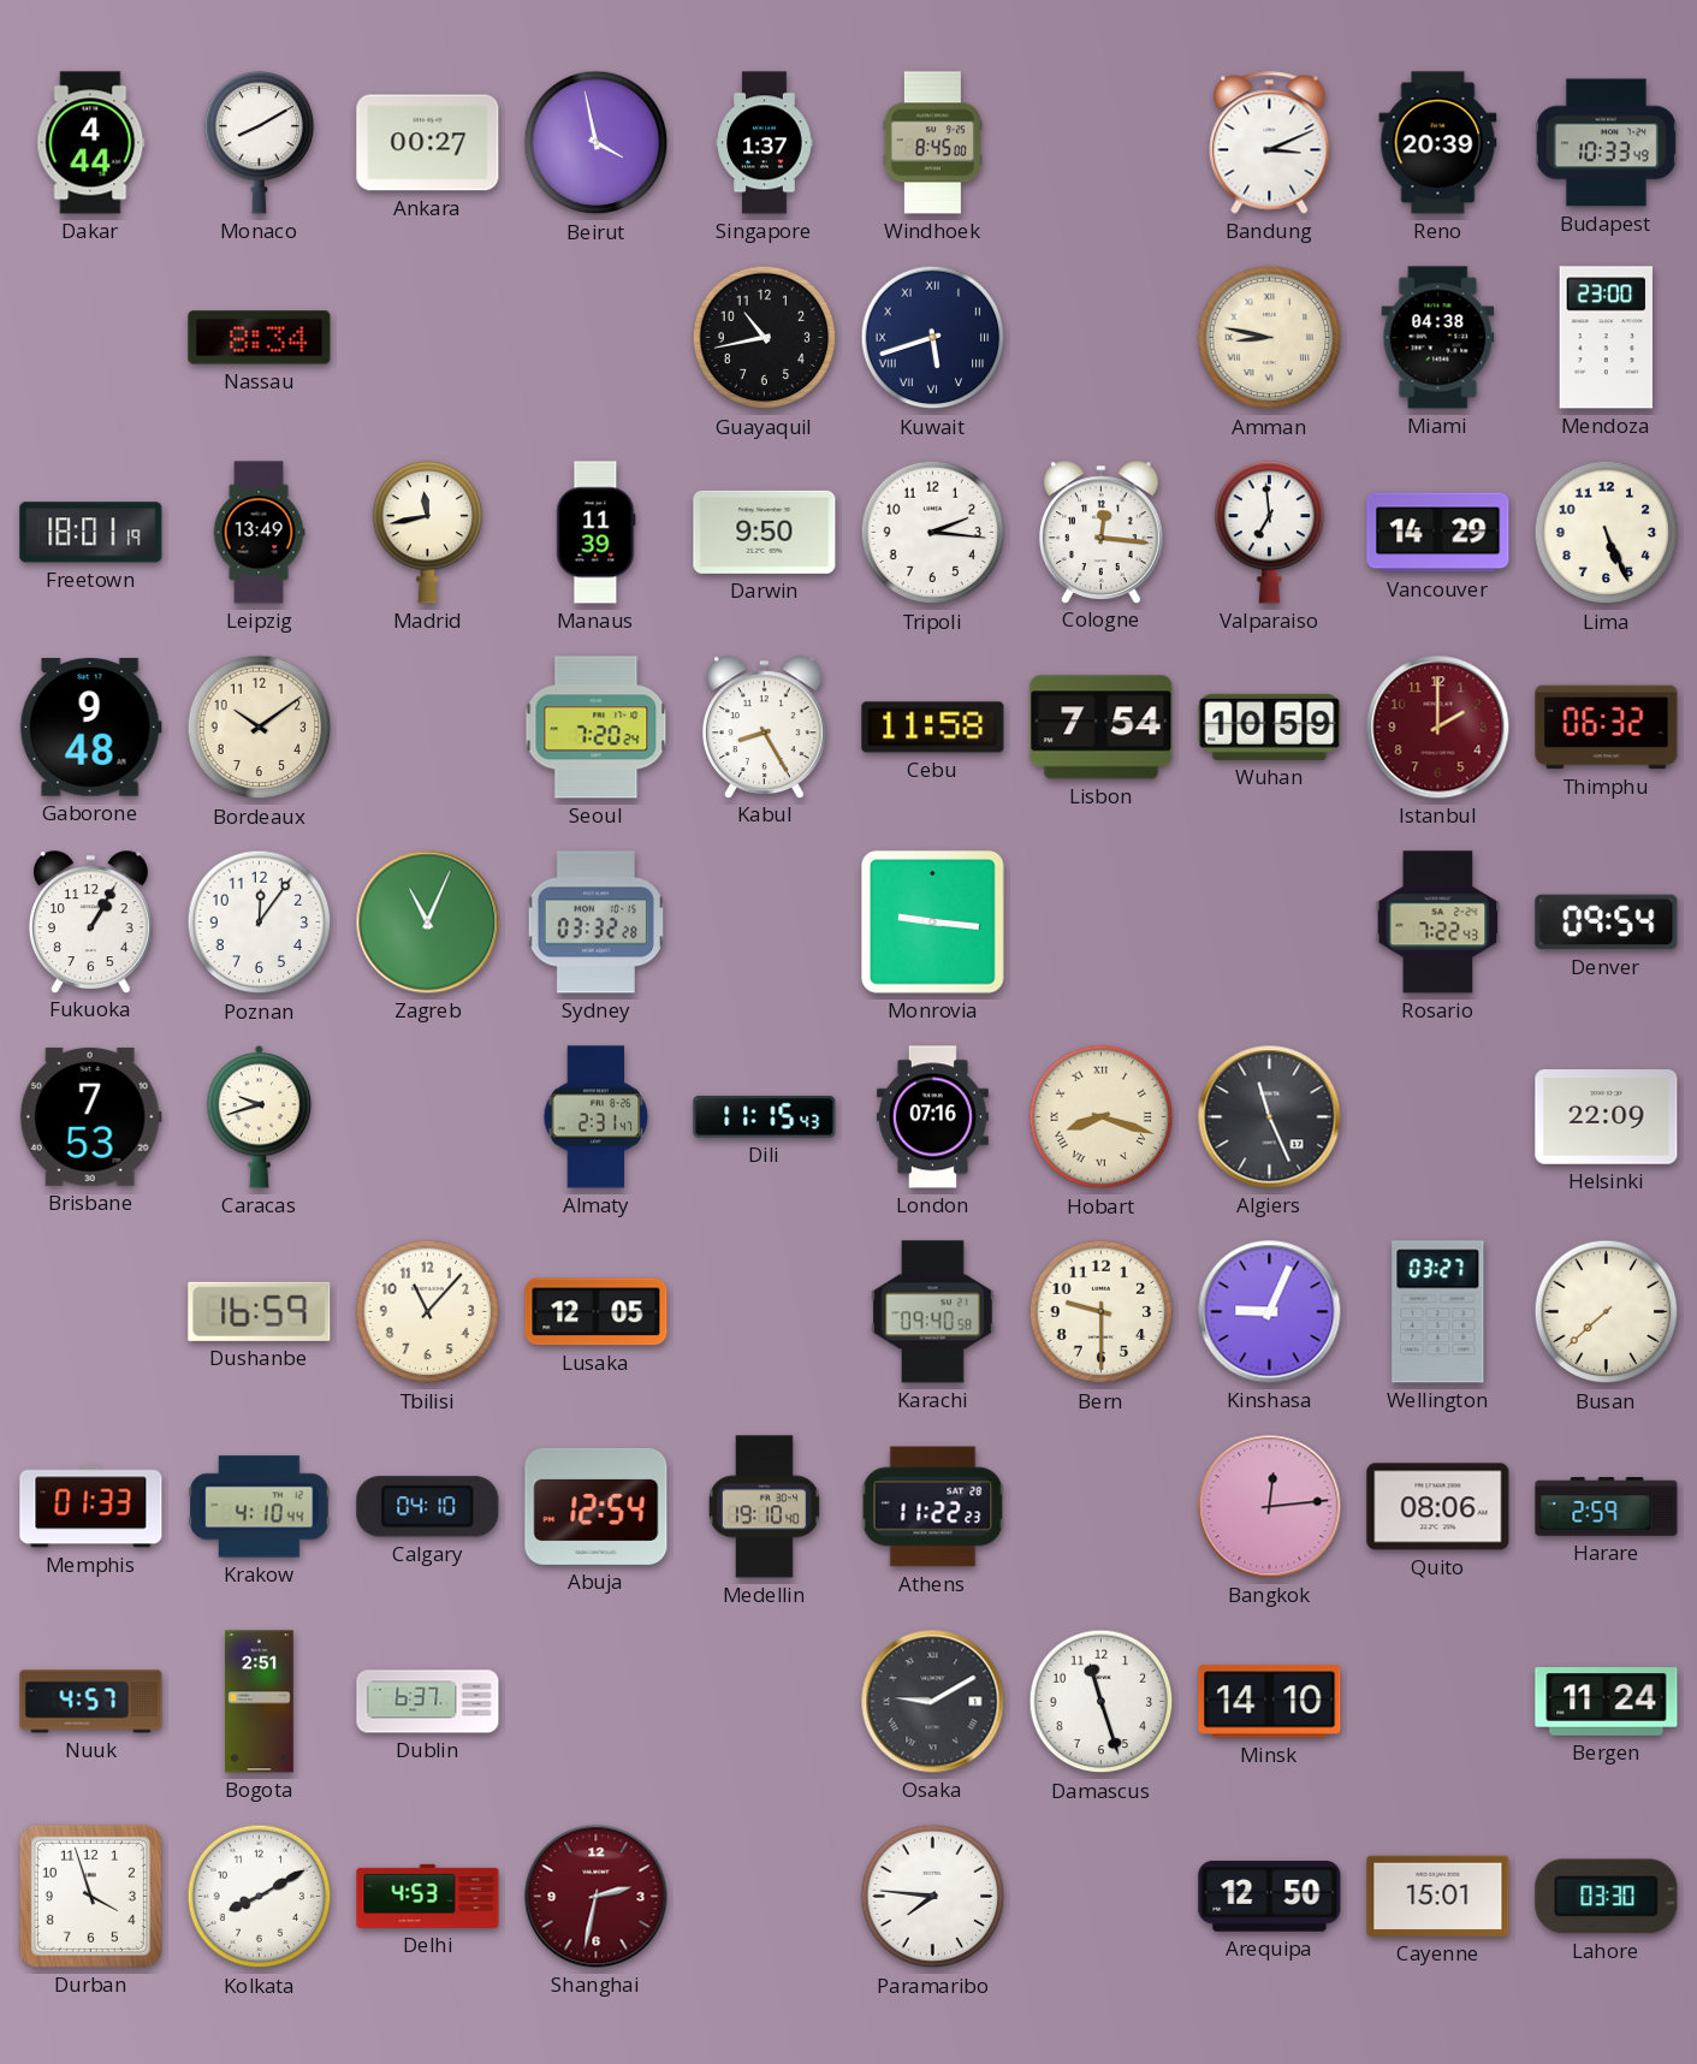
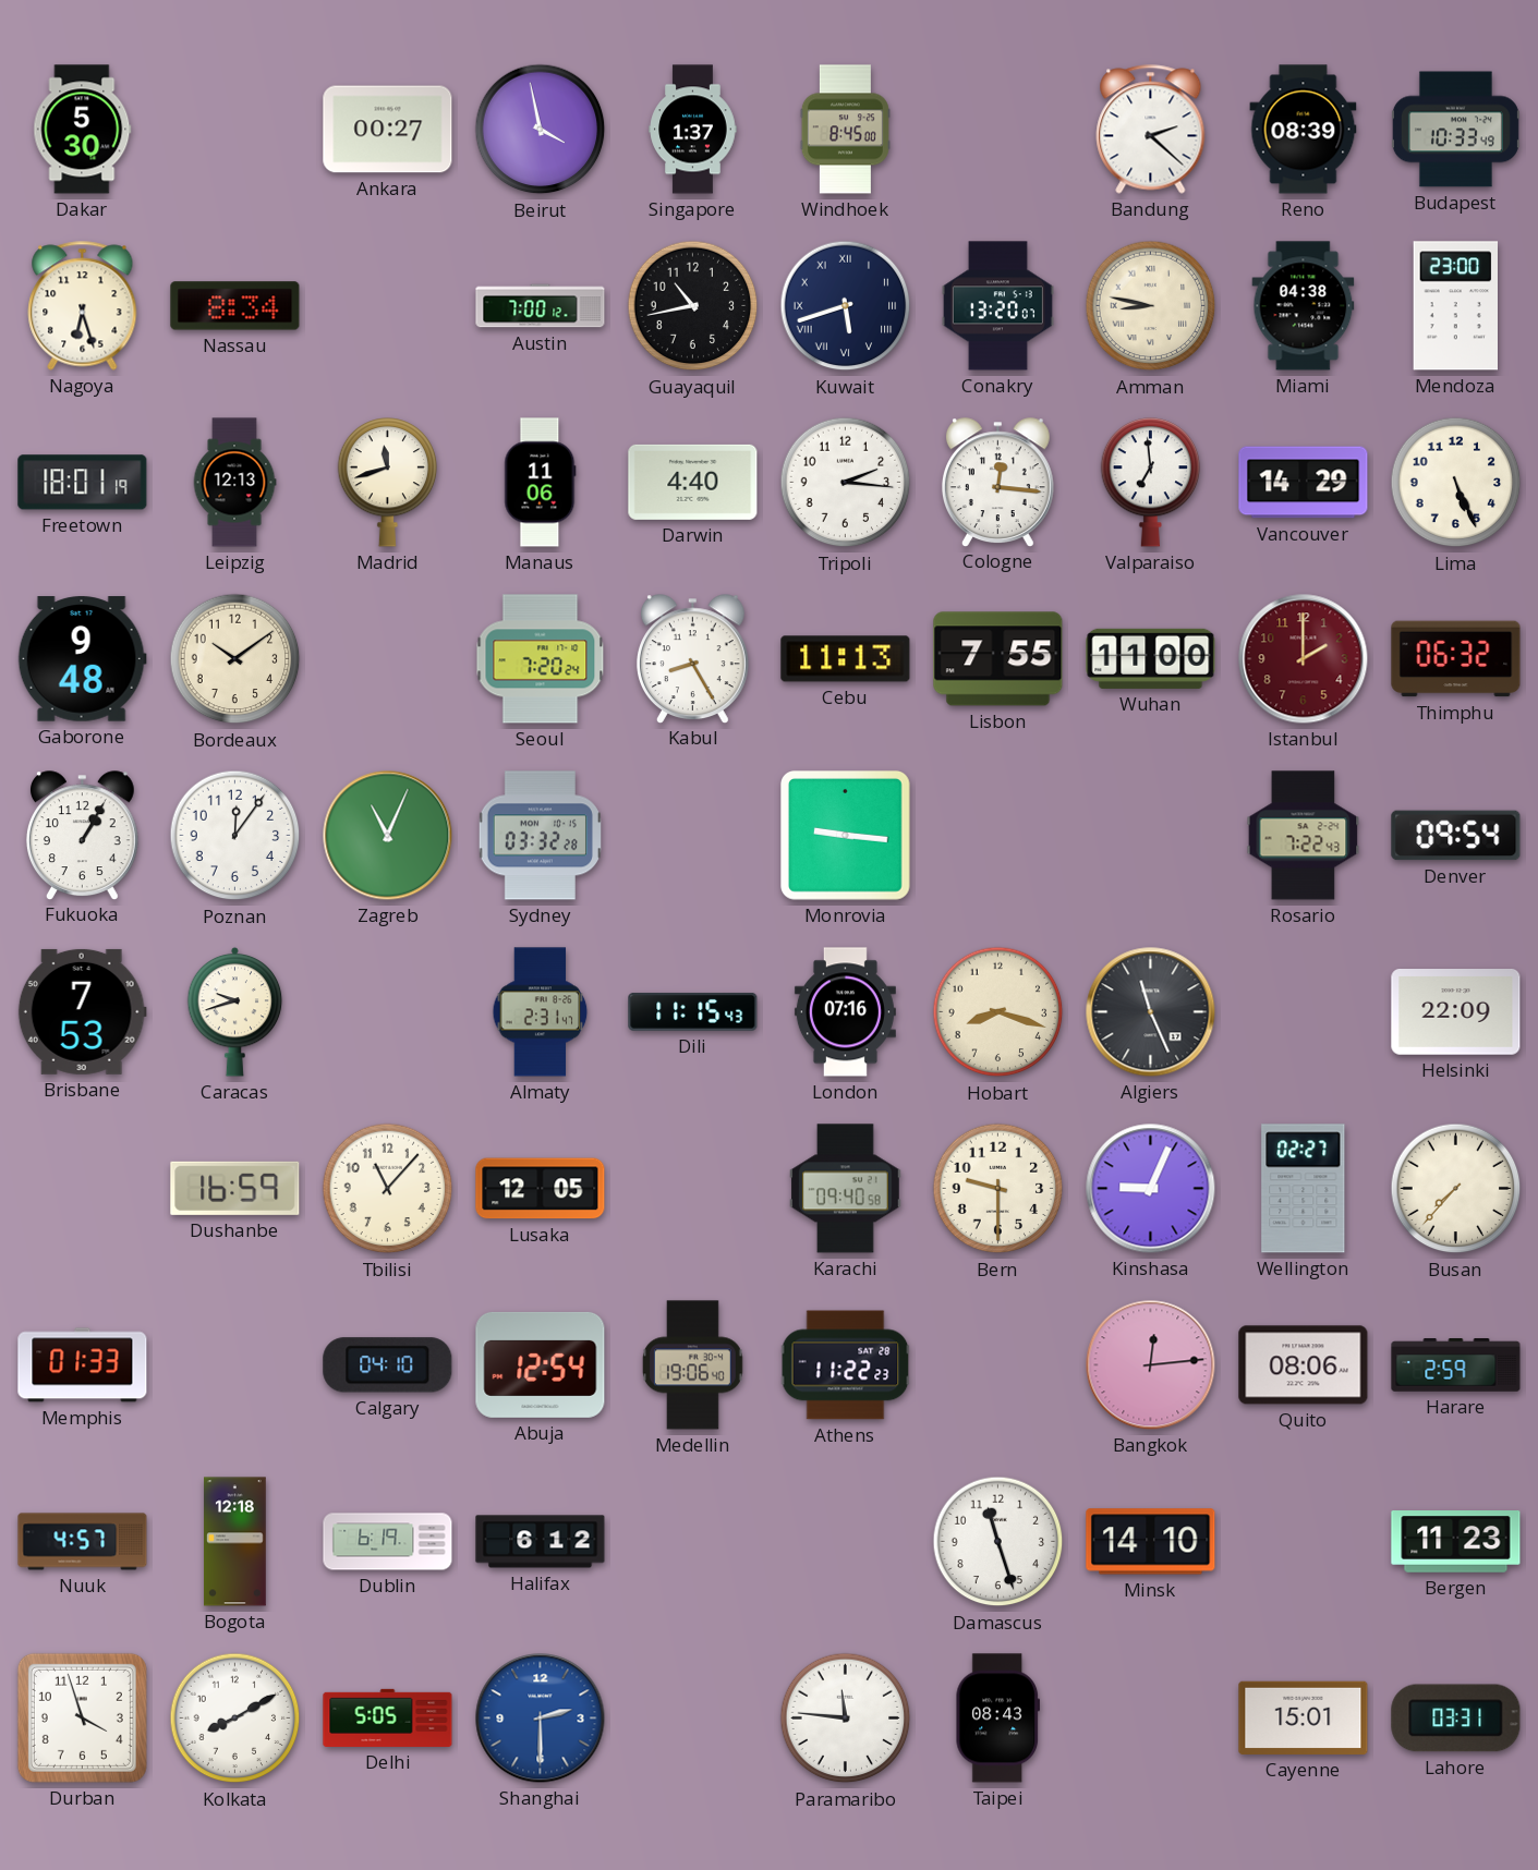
Dakar: 4:44 -> 5:30
Monaco: 8:10 -> none
Bandung: 3:11 -> 2:22
Reno: 20:39 -> 08:39
Nagoya: none -> 6:27
Austin: none -> 7:00
Conakry: none -> 13:20
Leipzig: 13:49 -> 12:13
Madrid: 11:43 -> 11:42
Manaus: 11:39 -> 11:06
Darwin: 9:50 -> 4:40
Cebu: 11:58 -> 11:13
Lisbon: 7:54 -> 7:55
Wuhan: 10:59 -> 11:00
Hobart numerals: Roman -> Arabic
Wellington: 03:27 -> 02:27
Busan: 7:38 -> 7:37
Krakow: 4:10 -> none
Medellin: 19:10 -> 19:06
Bogota: 2:51 -> 12:18
Dublin: 6:37 -> 6:19
Halifax: none -> 6:12
Osaka: 9:10 -> none
Bergen: 11:24 -> 11:23
Delhi: 4:53 -> 5:05
Shanghai: 2:32 -> 2:30
Shanghai dial: burgundy -> blue
Paramaribo: 7:46 -> 11:46
Taipei: none -> 08:43
Arequipa: 12:50 -> none
Lahore: 03:30 -> 03:31
